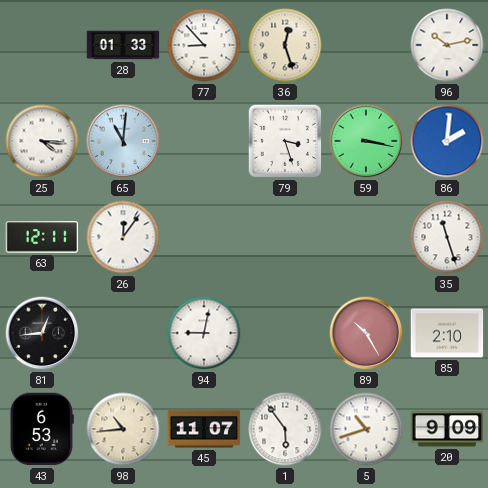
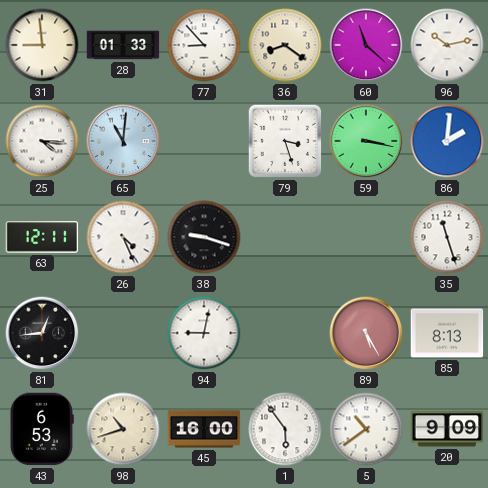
31: none -> 8:59
36: 12:27 -> 8:21
60: none -> 11:22
26: 12:06 -> 4:26
38: none -> 9:18
89: 10:25 -> 5:25
85: 2:10 -> 8:13
98: 10:44 -> 10:42
45: 11:07 -> 16:00
5: 10:42 -> 10:39
